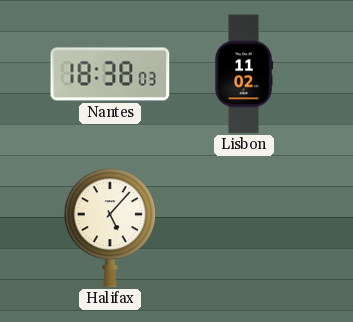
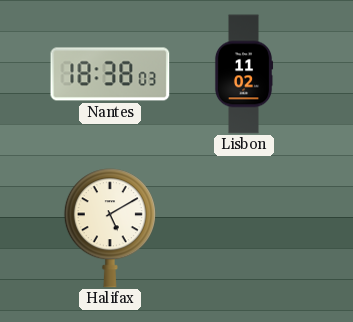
Halifax: 5:07 -> 5:10
